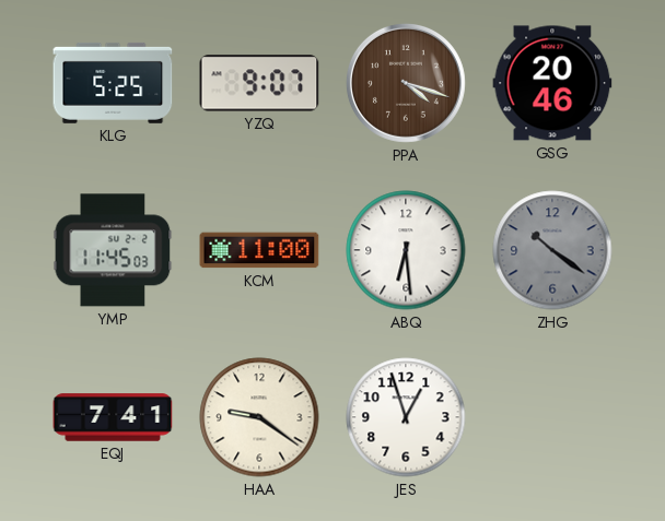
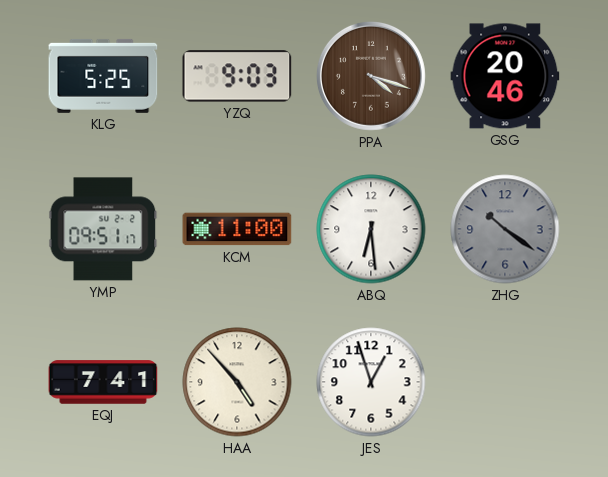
YZQ: 9:07 -> 9:03
YMP: 11:45 -> 09:51
HAA: 9:21 -> 4:53
